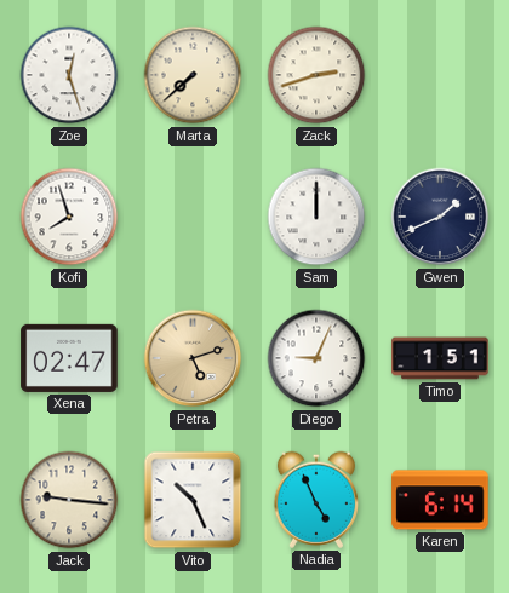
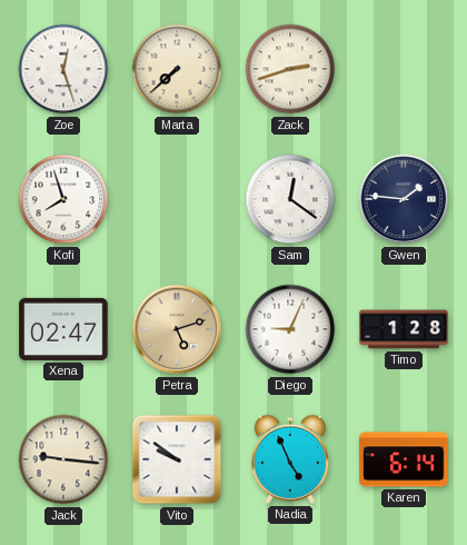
Sam: 12:00 -> 12:21
Gwen: 1:41 -> 1:46
Timo: 1:51 -> 1:28
Vito: 10:26 -> 9:51
